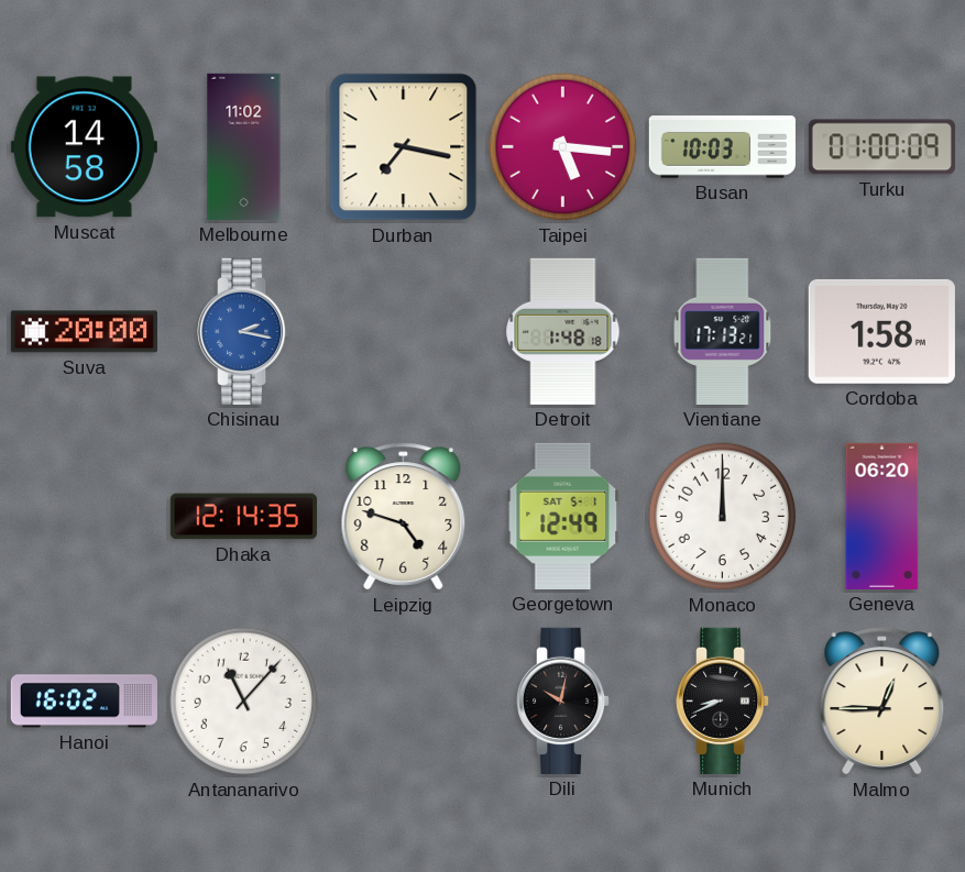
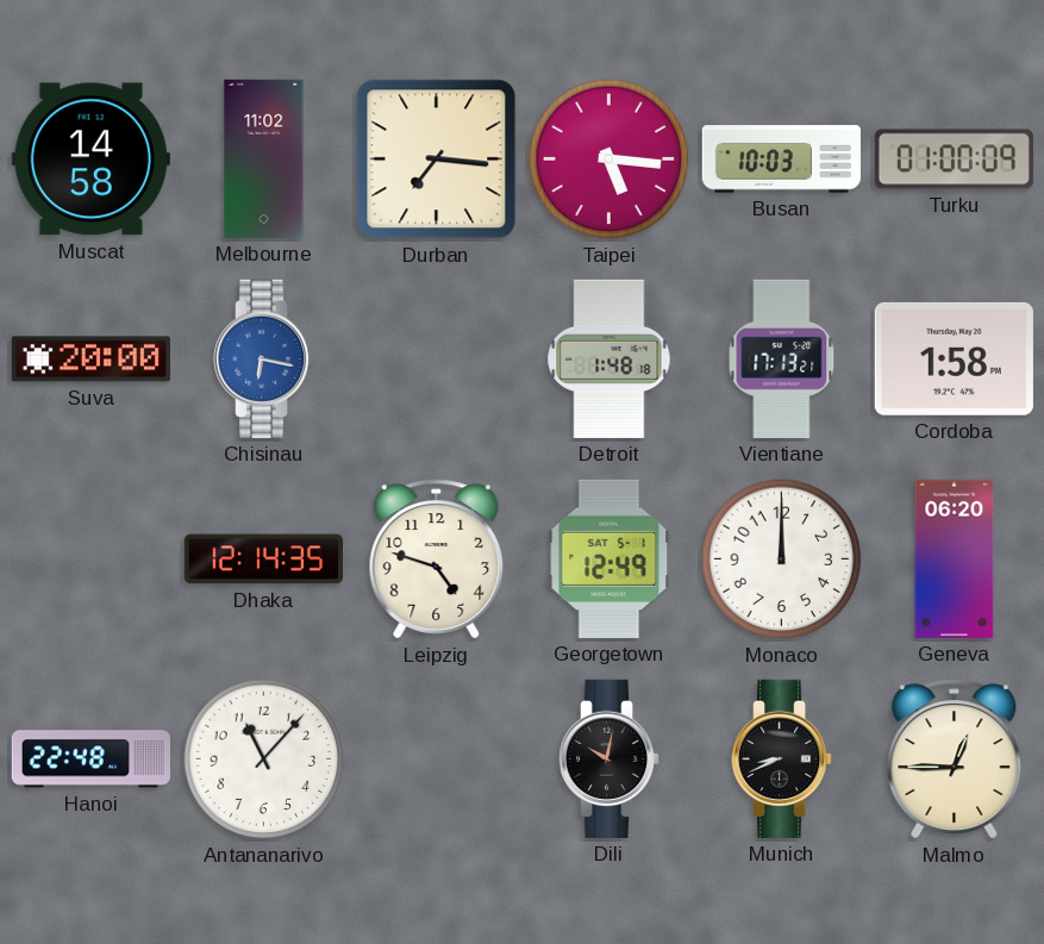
Durban: 7:17 -> 7:16
Chisinau: 2:17 -> 6:17
Hanoi: 16:02 -> 22:48
